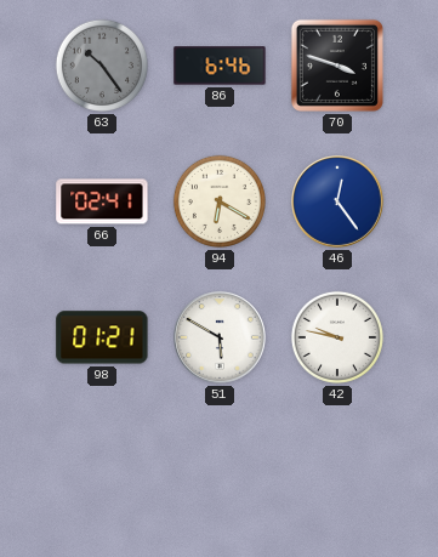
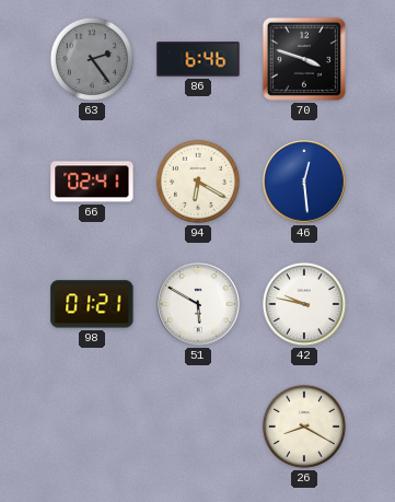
63: 10:24 -> 2:24
46: 12:24 -> 12:29
26: none -> 8:20
